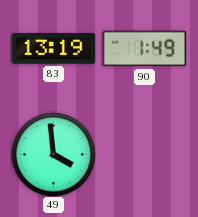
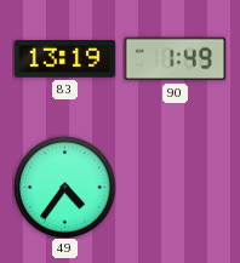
49: 3:59 -> 4:36
